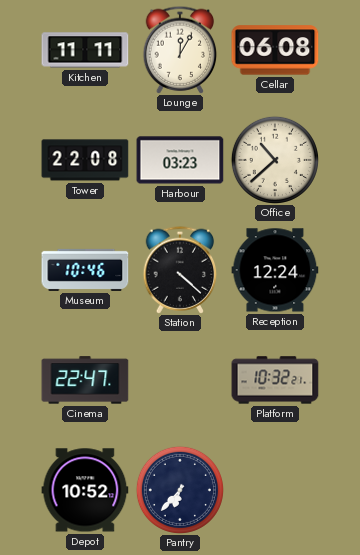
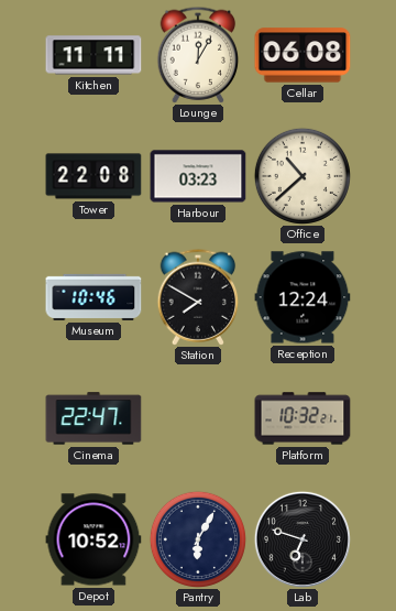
Station: 4:22 -> 7:50
Pantry: 6:37 -> 6:05
Lab: none -> 6:48
